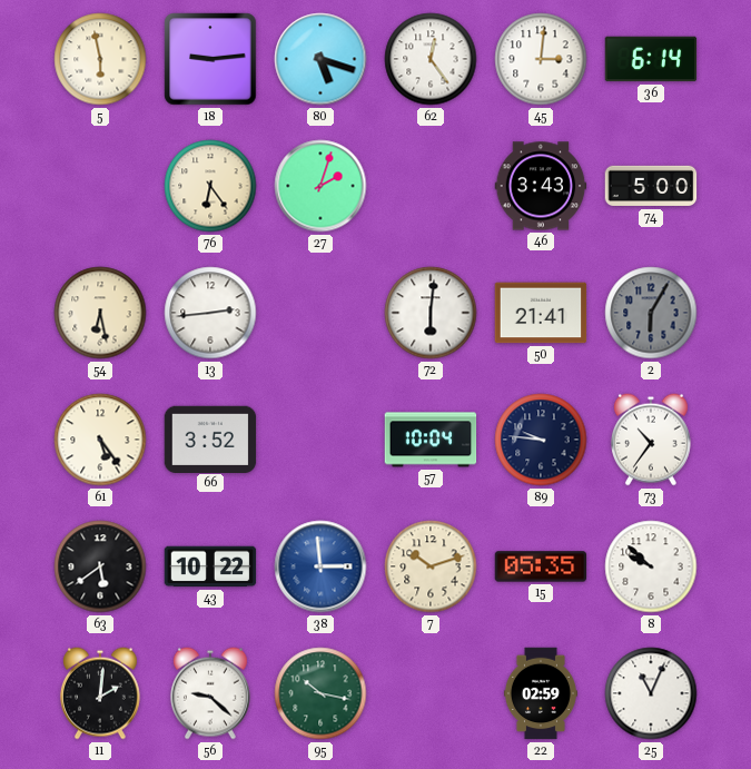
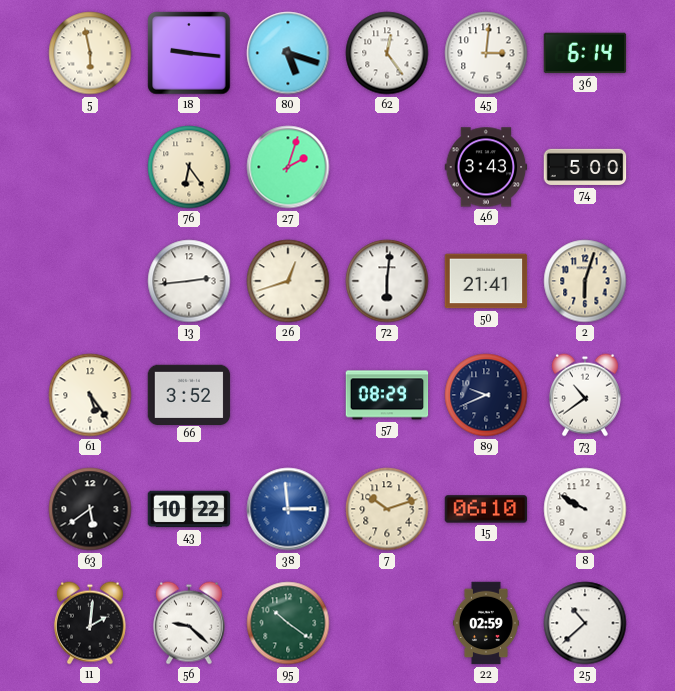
18: 9:14 -> 9:16
54: 6:28 -> none
26: none -> 12:42
2: 6:05 -> 6:03
2 dial: grey -> cream
57: 10:04 -> 08:29
89: 9:46 -> 9:41
73: 10:36 -> 10:39
15: 05:35 -> 06:10
8: 9:52 -> 9:50
95: 10:17 -> 10:21
25: 11:04 -> 10:38
